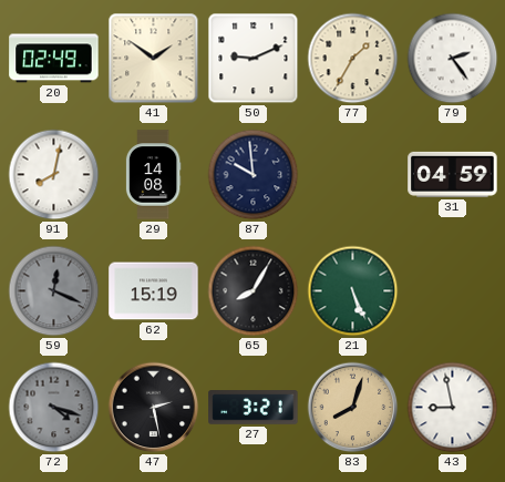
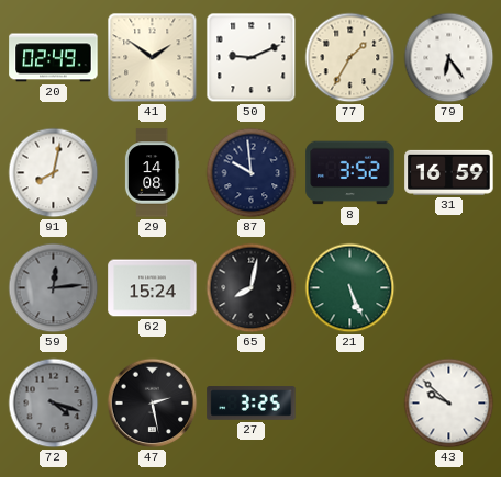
79: 2:24 -> 6:24
8: none -> 3:52
31: 04:59 -> 16:59
59: 12:19 -> 12:14
62: 15:19 -> 15:24
65: 8:05 -> 8:02
27: 3:21 -> 3:25
83: 8:03 -> none
43: 8:58 -> 9:52
